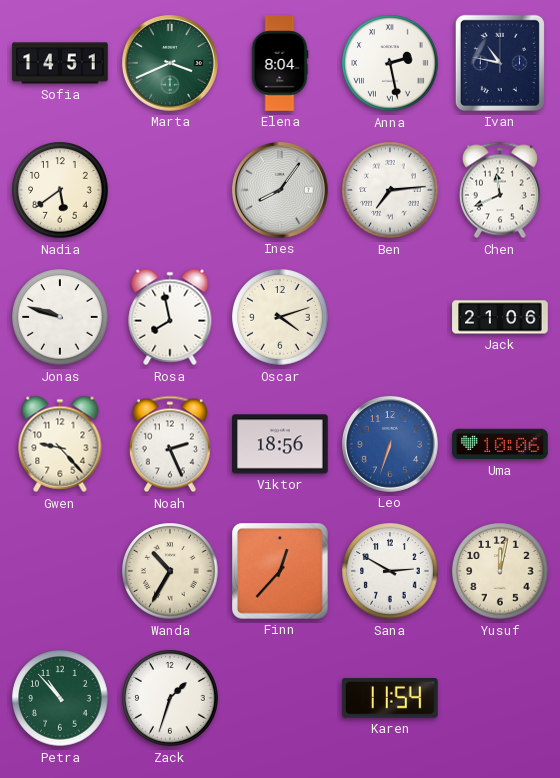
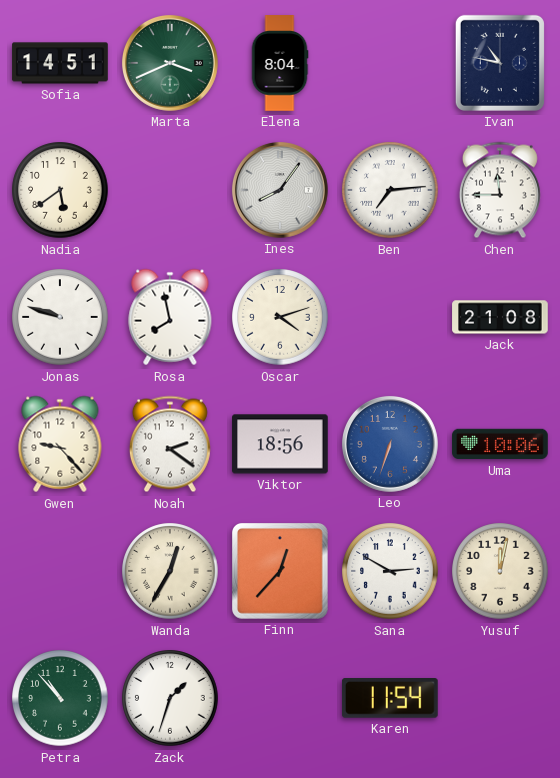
Anna: 2:28 -> none
Chen: 11:41 -> 11:45
Jack: 21:06 -> 21:08
Noah: 2:26 -> 2:21
Wanda: 10:35 -> 12:35
